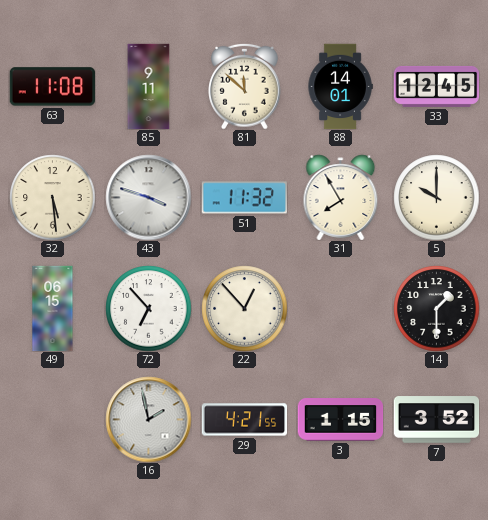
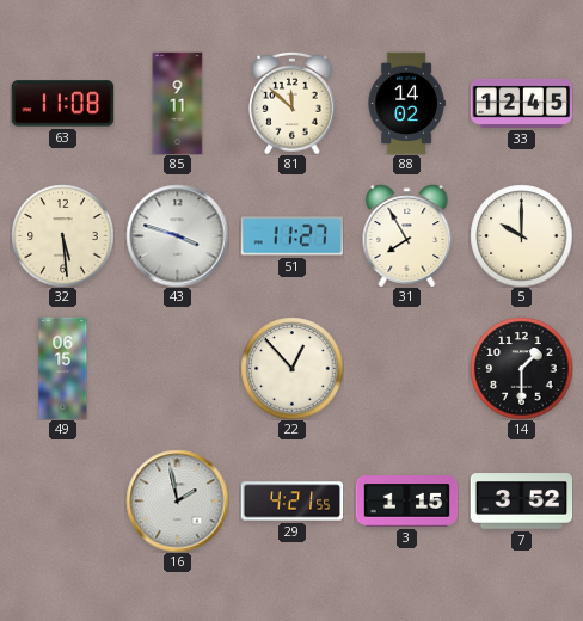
88: 14:01 -> 14:02
51: 11:32 -> 11:27
72: 6:53 -> none
